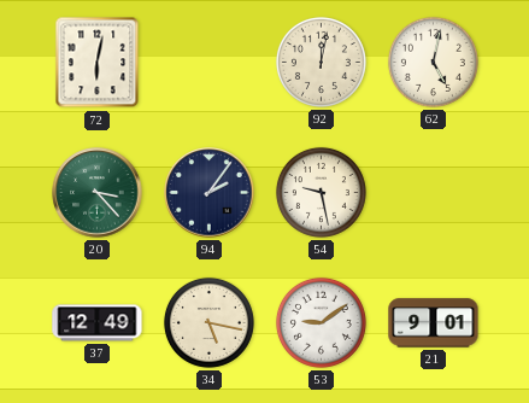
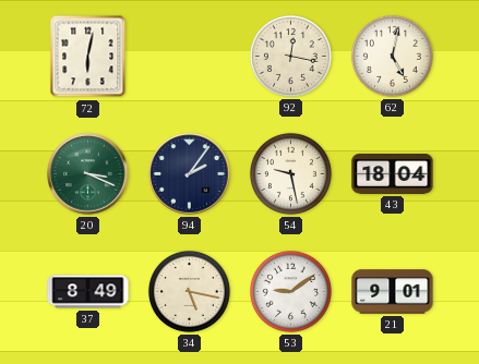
92: 12:02 -> 12:17
20: 3:23 -> 3:19
43: none -> 18:04
37: 12:49 -> 8:49
